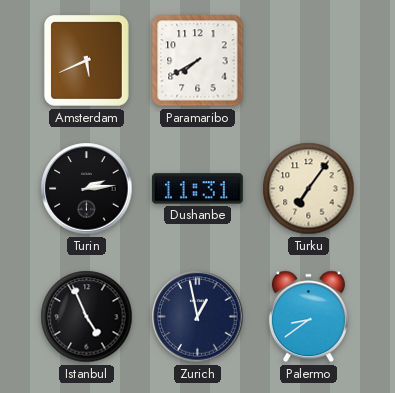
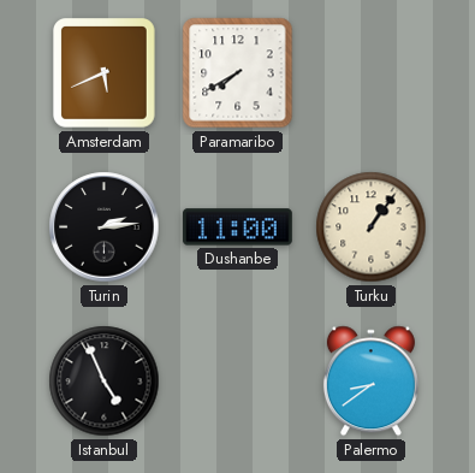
Dushanbe: 11:31 -> 11:00
Turku: 7:06 -> 1:06
Zurich: 12:58 -> none
